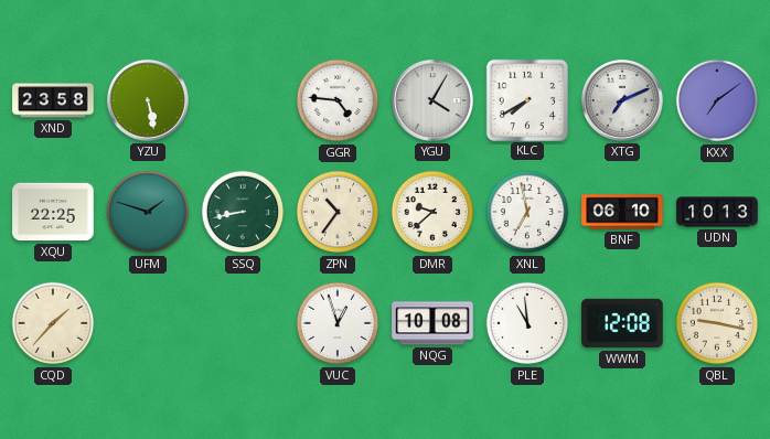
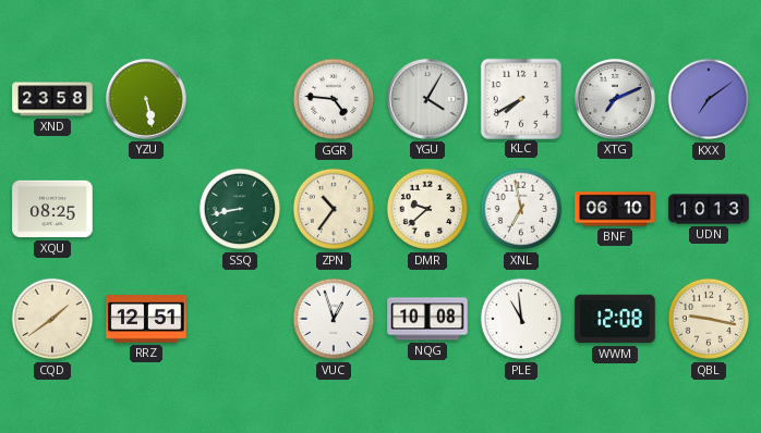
XQU: 22:25 -> 08:25
UFM: 1:48 -> none
CQD: 1:37 -> 1:39
RRZ: none -> 12:51
